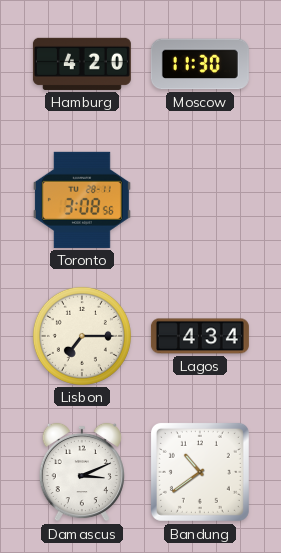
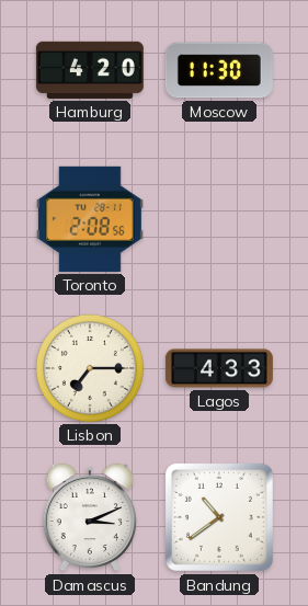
Toronto: 3:08 -> 2:08
Lagos: 4:34 -> 4:33
